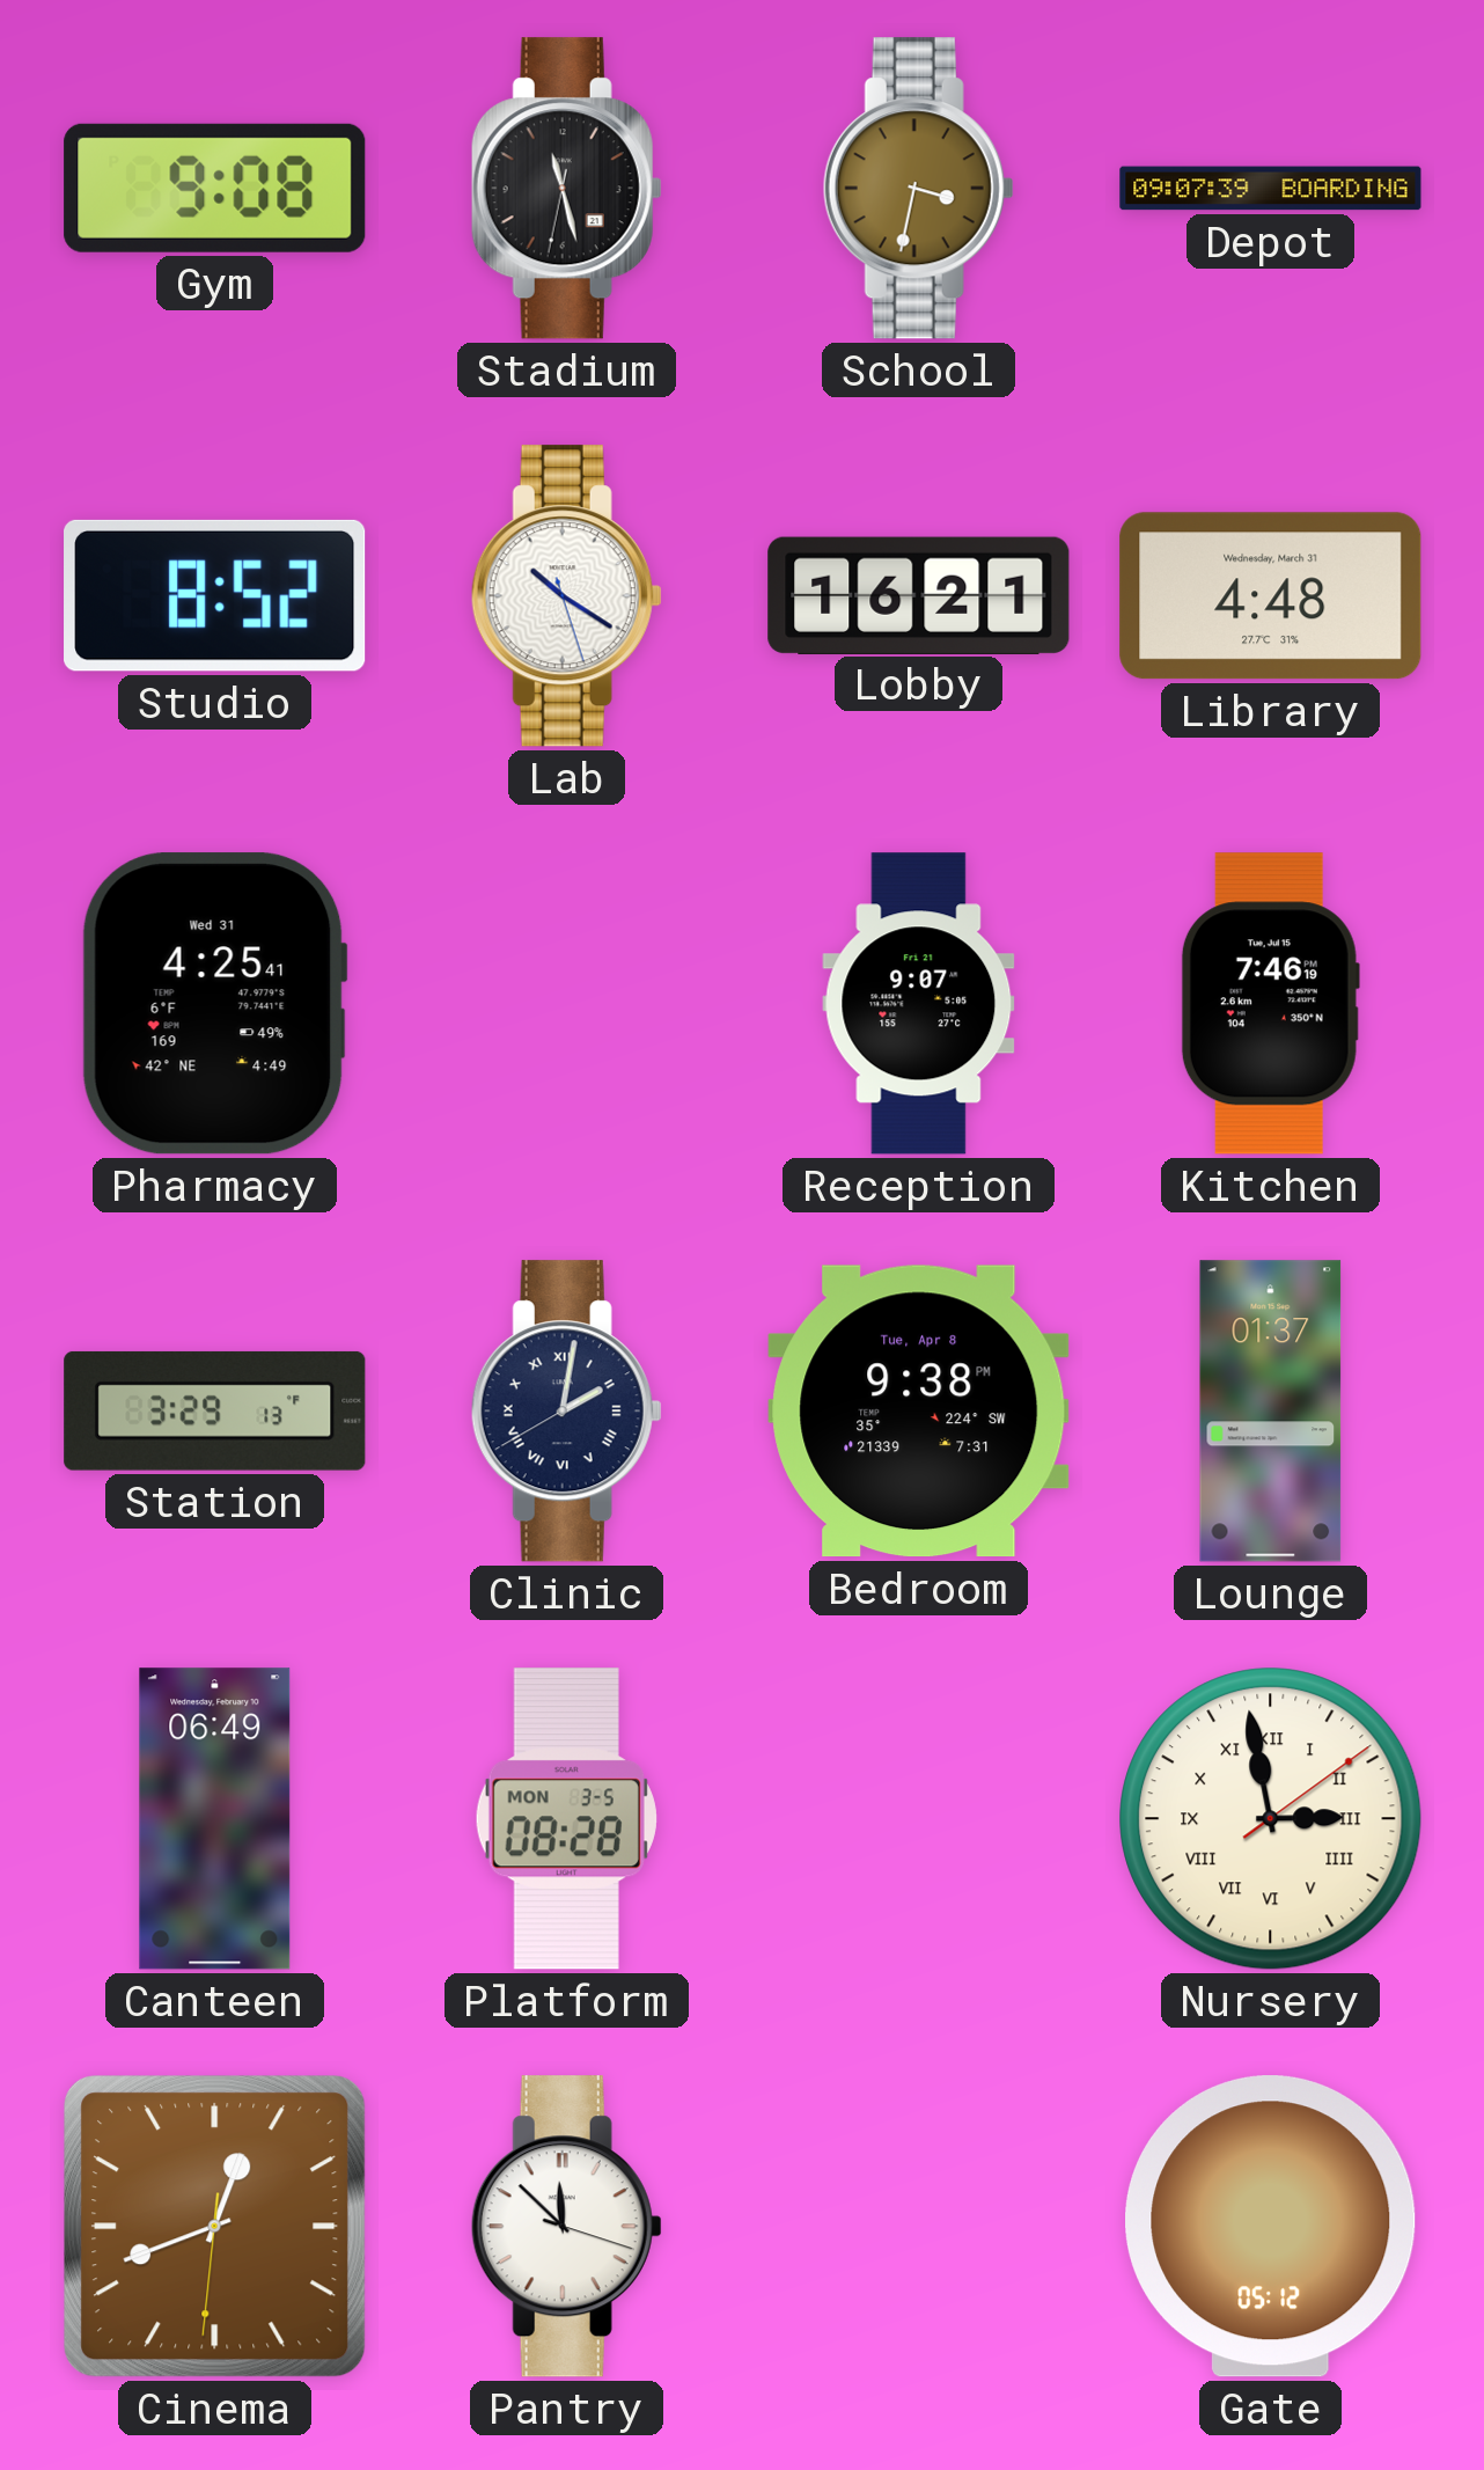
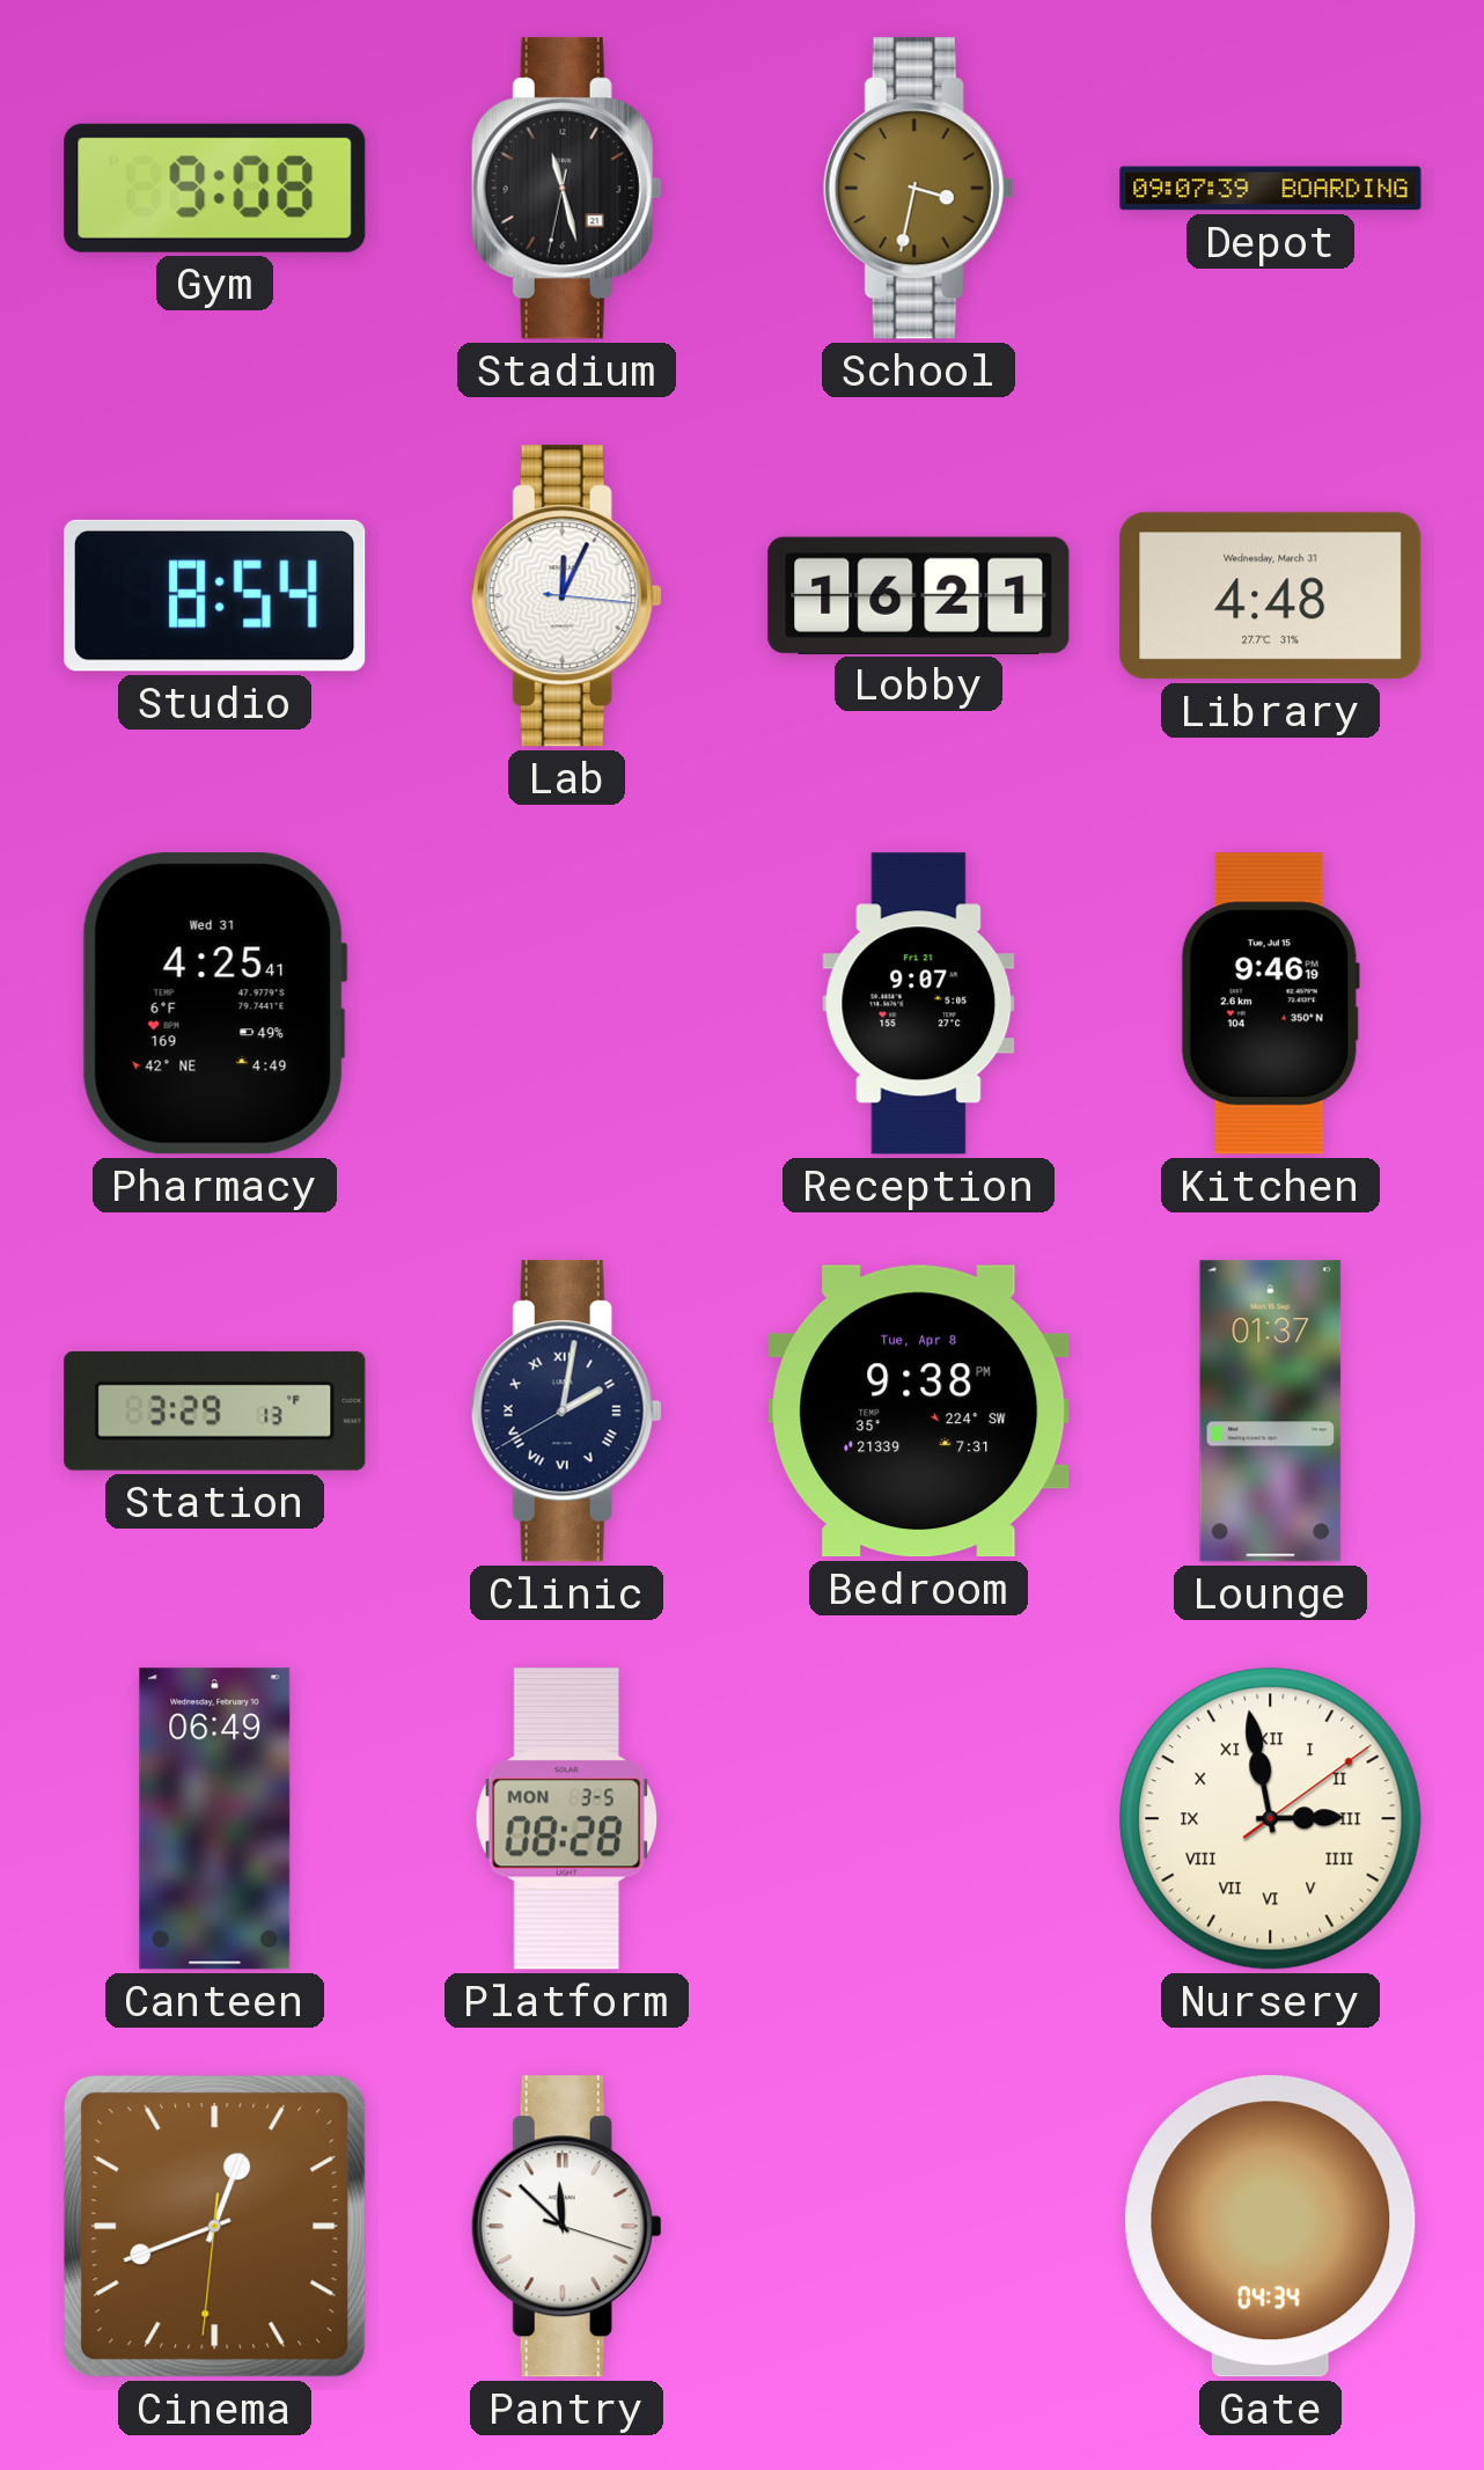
Studio: 8:52 -> 8:54
Lab: 10:20 -> 12:04
Kitchen: 7:46 -> 9:46
Gate: 05:12 -> 04:34
